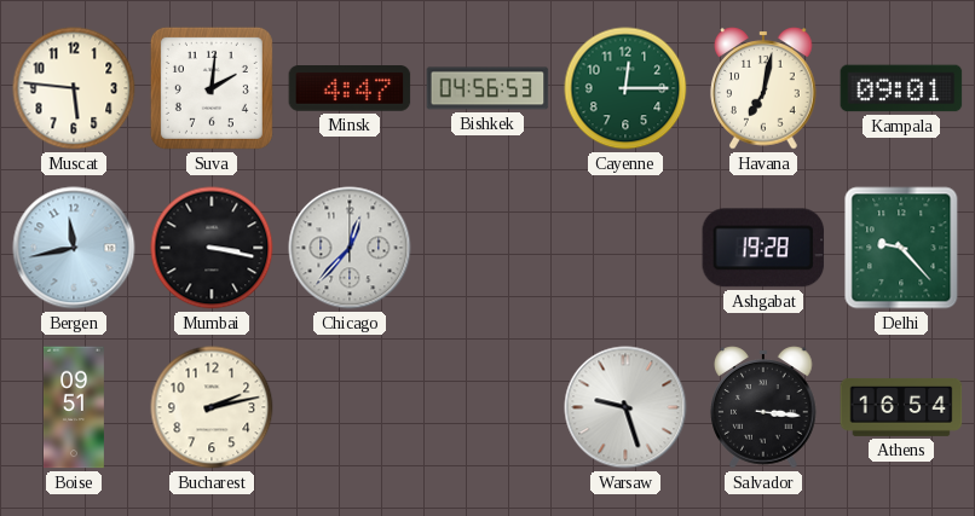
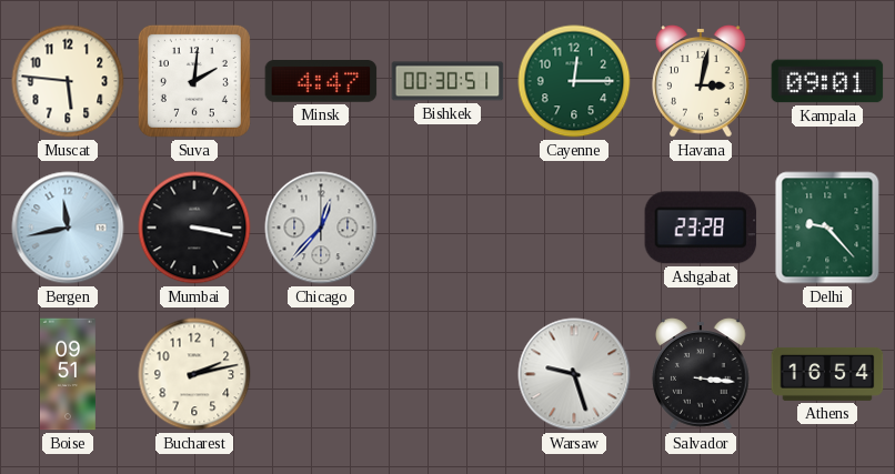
Bishkek: 04:56 -> 00:30
Havana: 7:02 -> 3:02
Ashgabat: 19:28 -> 23:28
